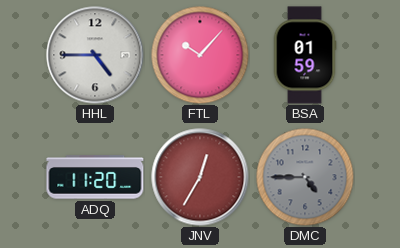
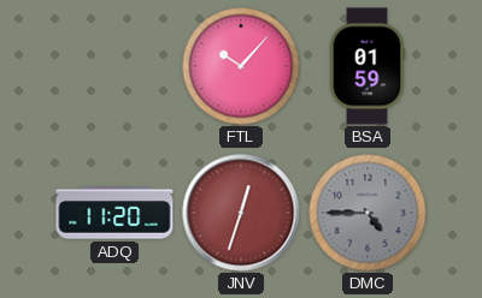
HHL: 4:45 -> none
JNV: 12:35 -> 12:33
